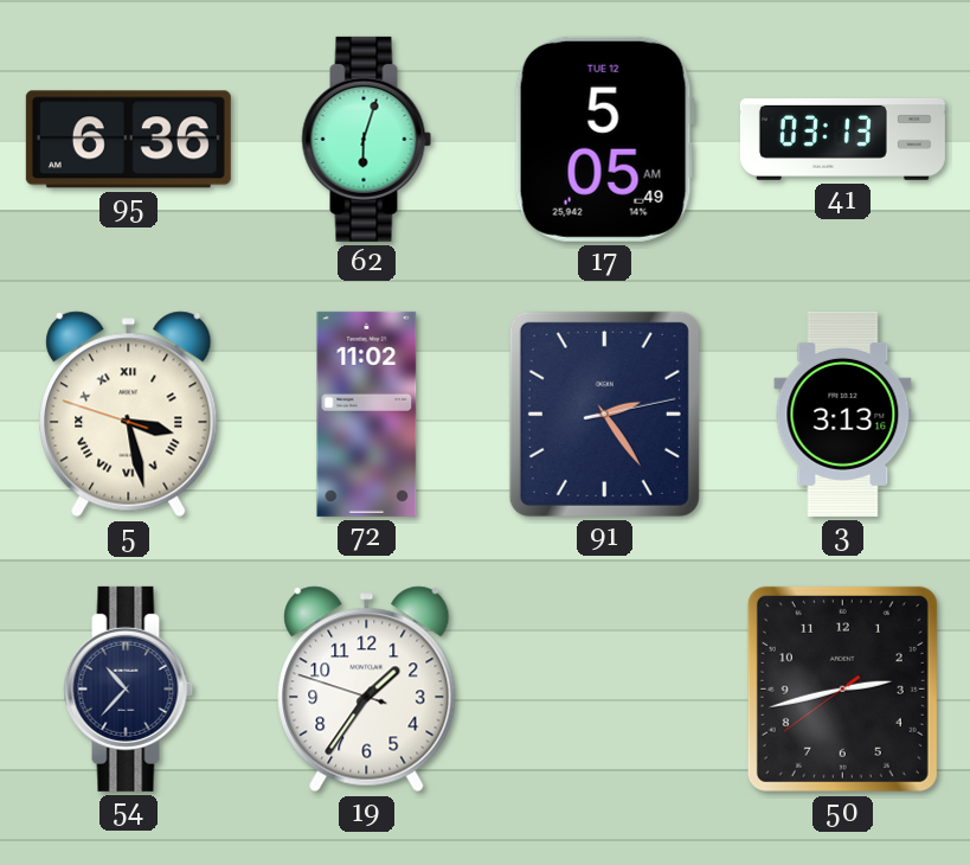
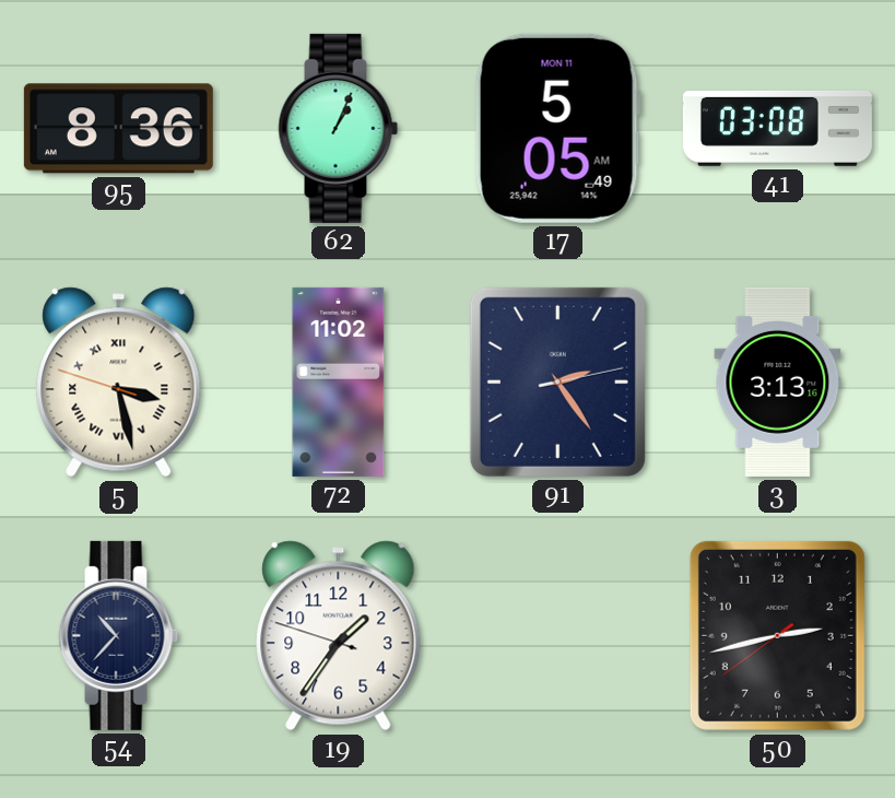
95: 6:36 -> 8:36
62: 6:03 -> 1:04
17 date: TUE 12 -> MON 11
41: 03:13 -> 03:08
